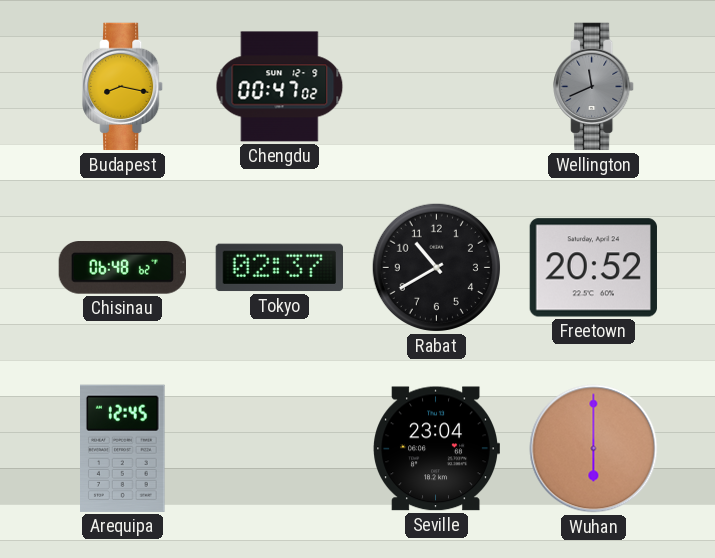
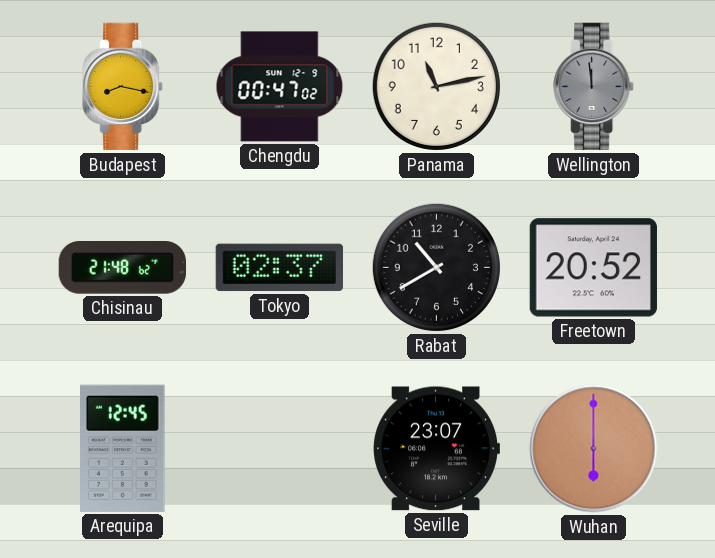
Panama: none -> 11:13
Wellington: 11:41 -> 11:59
Chisinau: 06:48 -> 21:48
Seville: 23:04 -> 23:07
